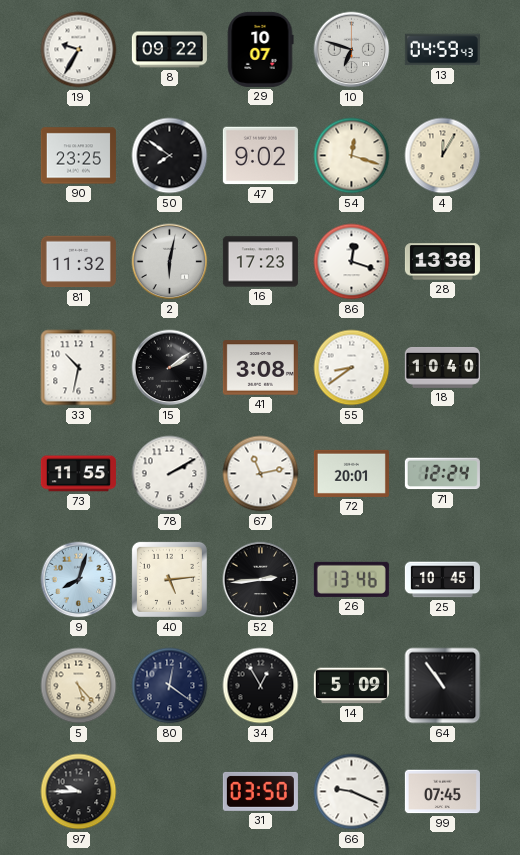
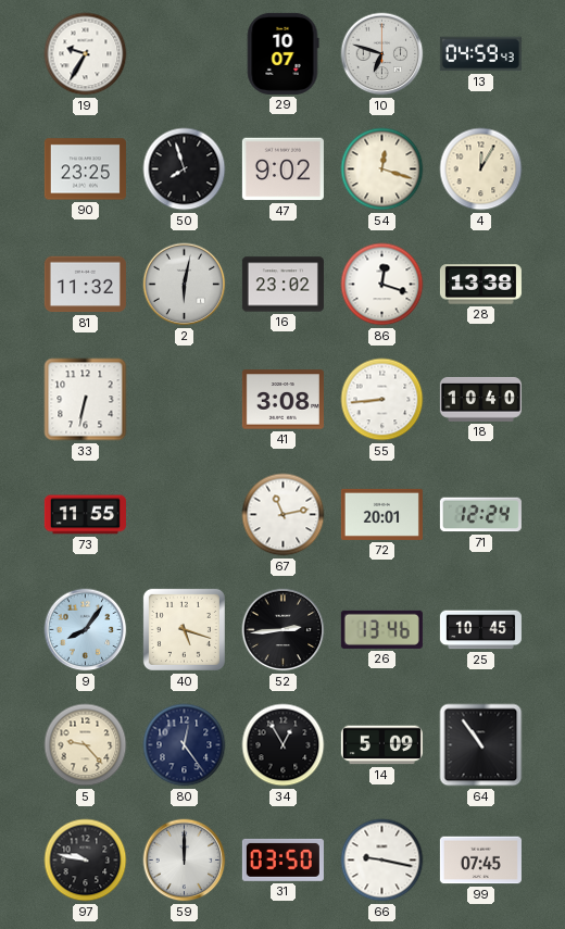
8: 09:22 -> none
50: 7:51 -> 7:57
16: 17:23 -> 23:02
33: 10:32 -> 6:32
15: 2:09 -> none
55: 8:39 -> 8:44
78: 2:10 -> none
9: 8:03 -> 8:06
40: 5:14 -> 5:18
5: 5:23 -> 9:23
80: 12:21 -> 12:24
97: 9:45 -> 9:47
59: none -> 12:00
66: 9:19 -> 9:17
